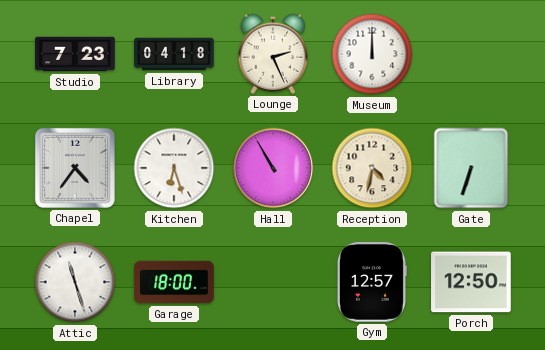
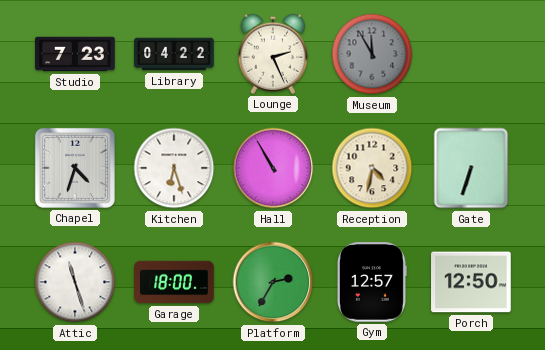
Library: 04:18 -> 04:22
Museum: 12:00 -> 11:55
Museum dial: white -> grey
Chapel: 4:36 -> 4:33
Platform: none -> 2:35
